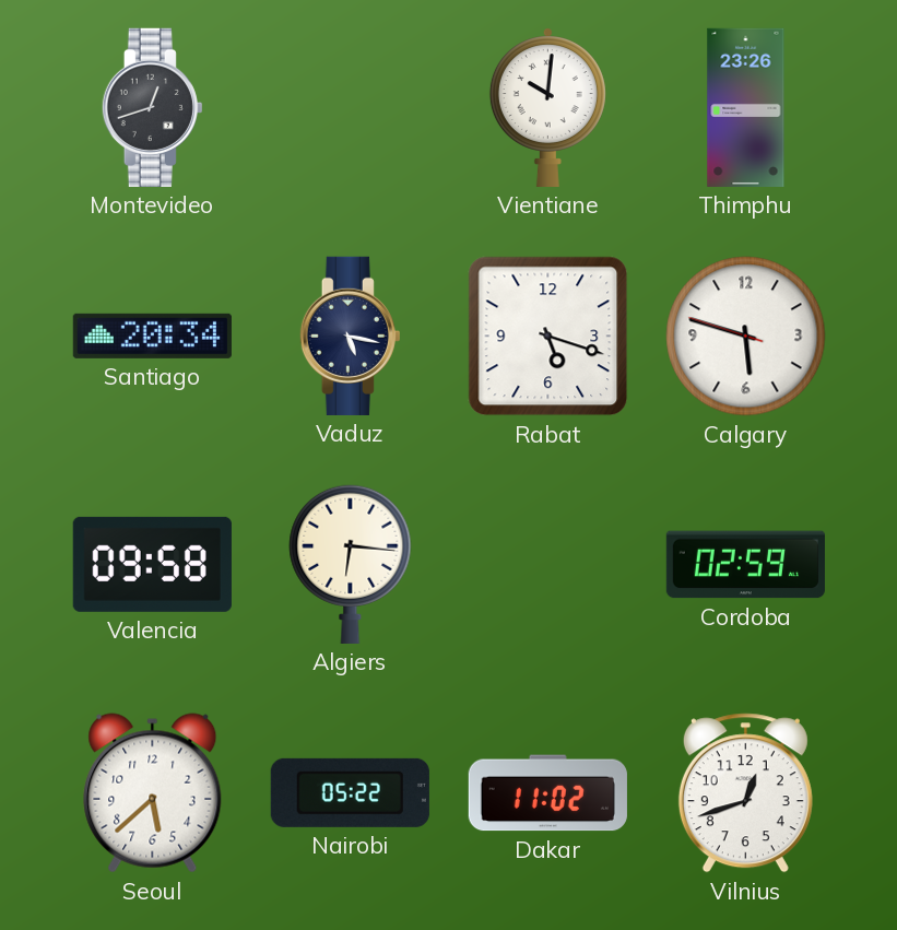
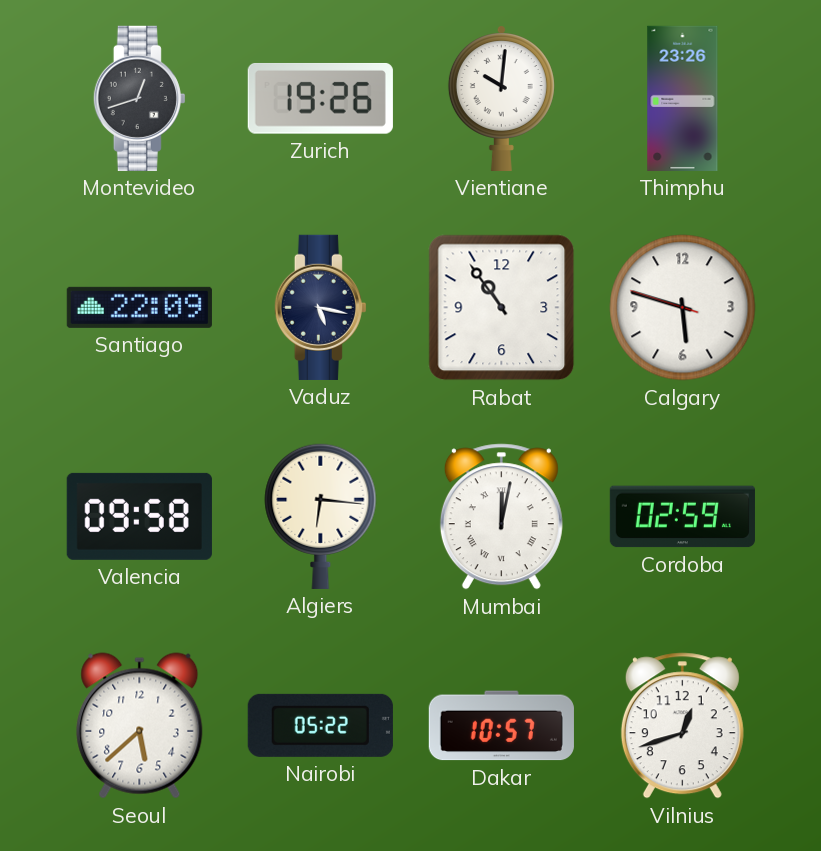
Zurich: none -> 19:26
Santiago: 20:34 -> 22:09
Rabat: 5:18 -> 10:54
Mumbai: none -> 12:02
Dakar: 11:02 -> 10:57
